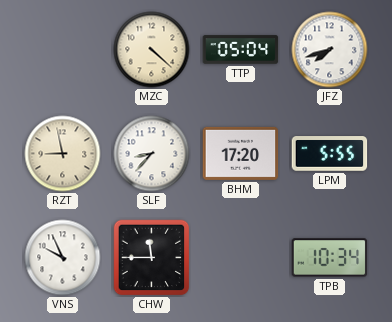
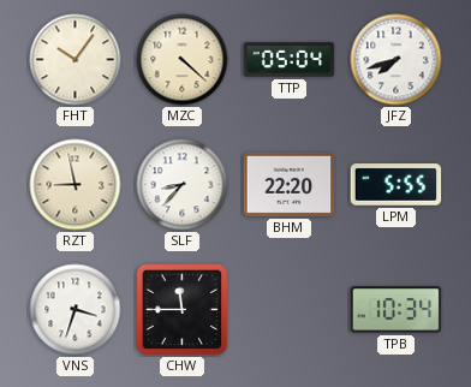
FHT: none -> 10:06
BHM: 17:20 -> 22:20
VNS: 9:56 -> 3:33
